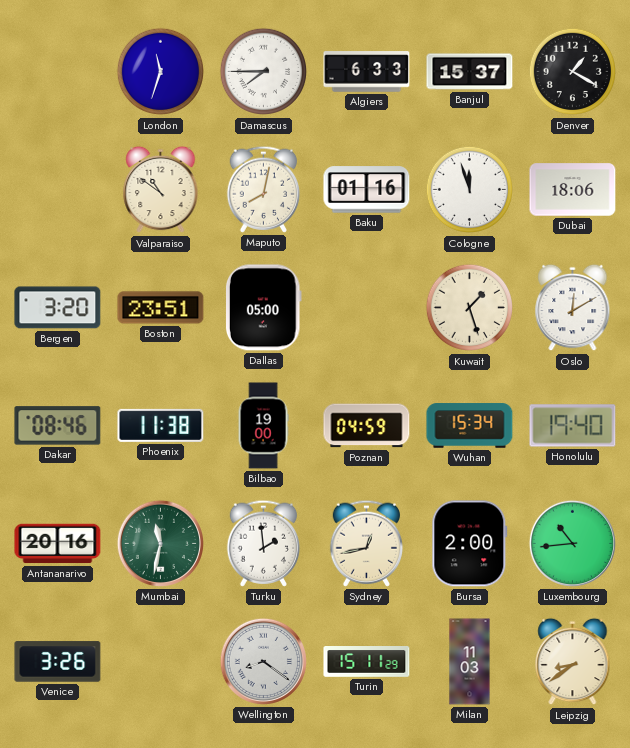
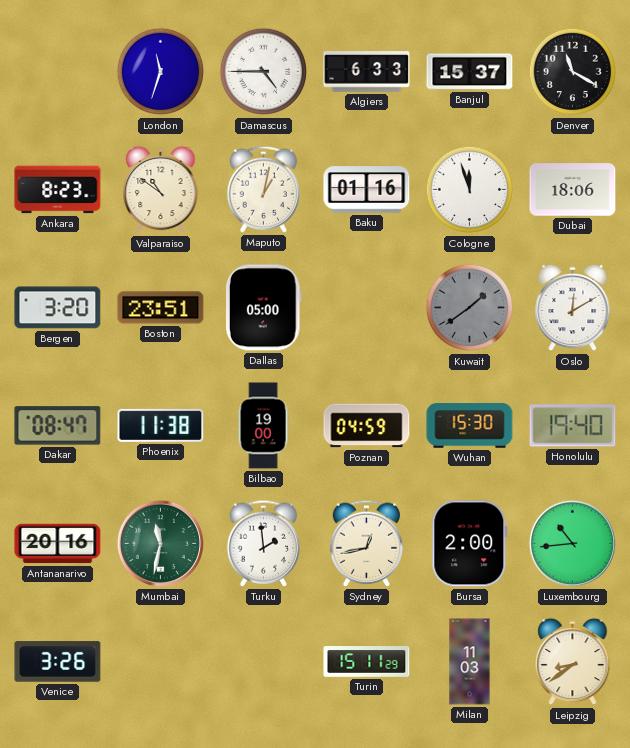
Damascus: 7:45 -> 4:45
Denver: 1:20 -> 11:20
Ankara: none -> 8:23
Maputo: 8:02 -> 1:02
Kuwait: 1:27 -> 1:39
Kuwait dial: cream -> grey
Dakar: 08:46 -> 08:47
Wuhan: 15:34 -> 15:30
Wellington: 8:21 -> none
